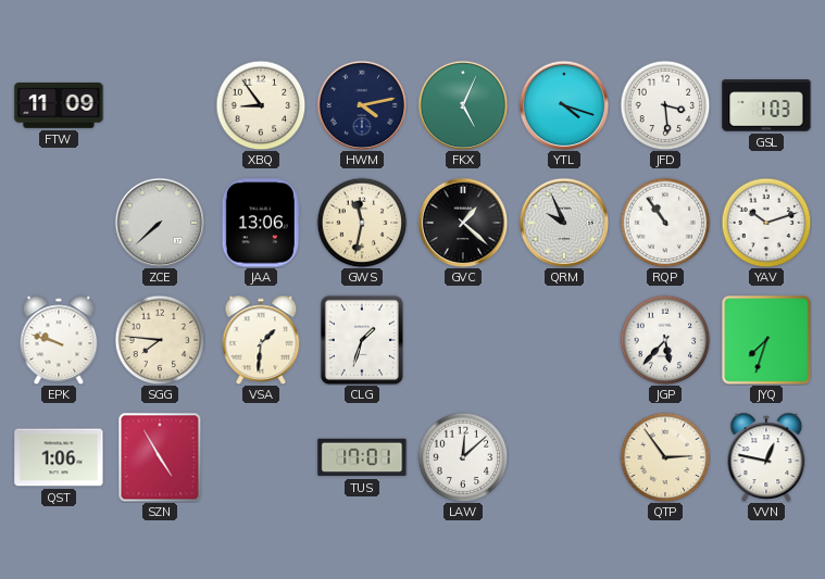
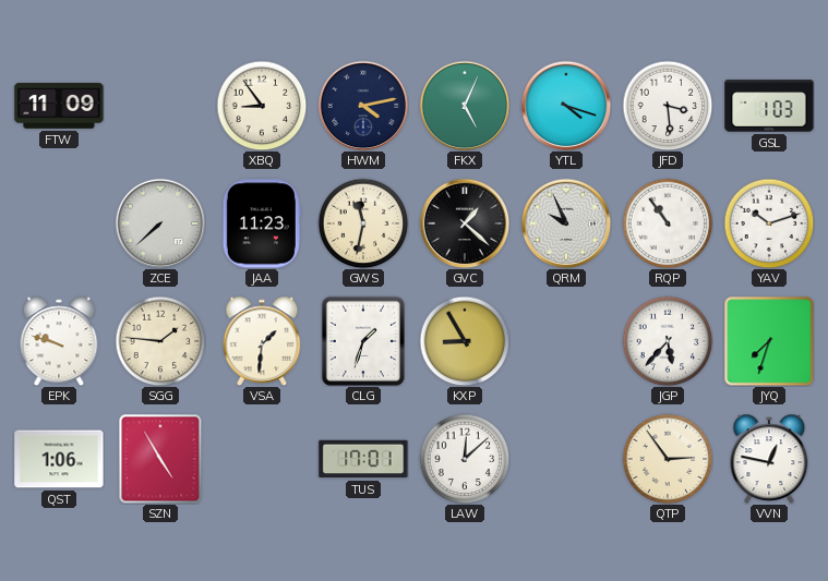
JAA: 13:06 -> 11:23
SGG: 7:46 -> 1:46
KXP: none -> 8:55
